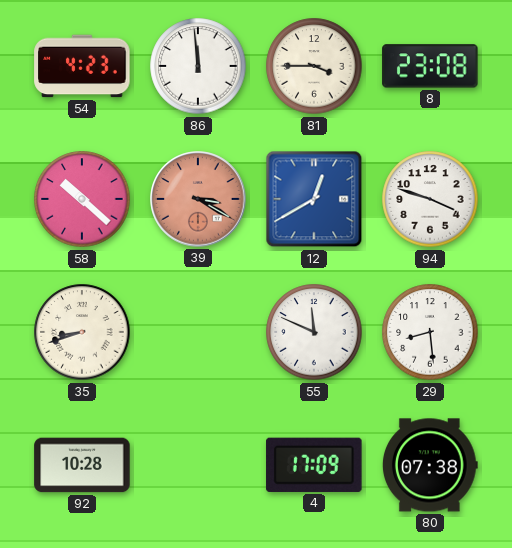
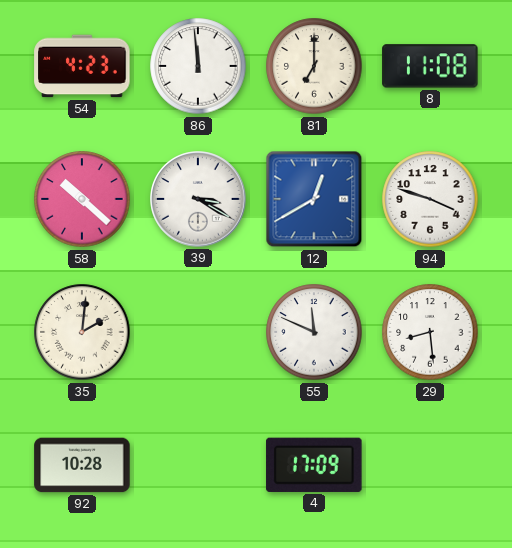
81: 3:45 -> 7:00
8: 23:08 -> 11:08
39 dial: salmon -> white
35: 8:42 -> 2:01
80: 07:38 -> none
